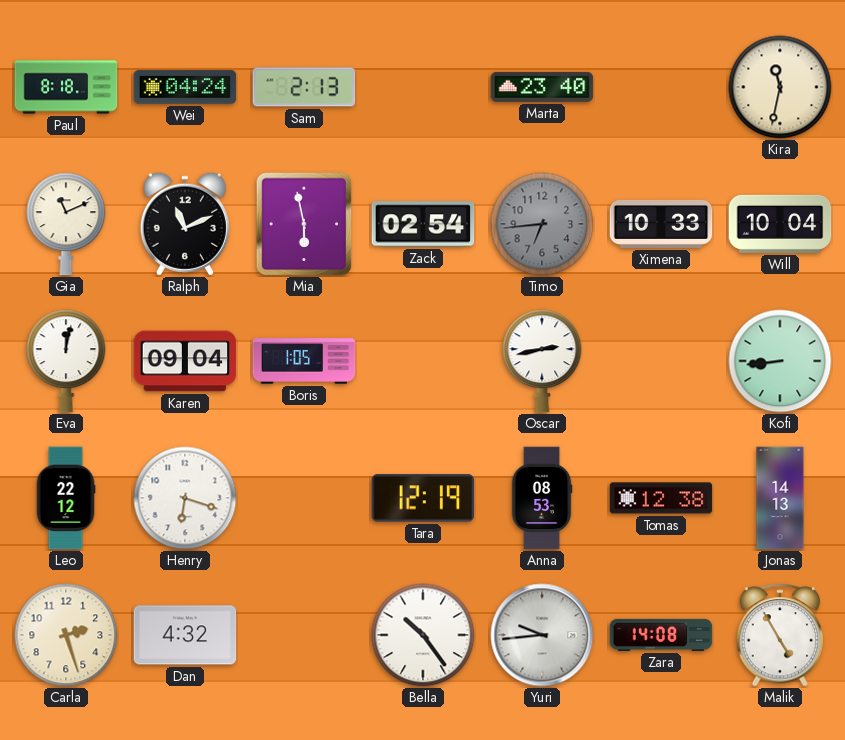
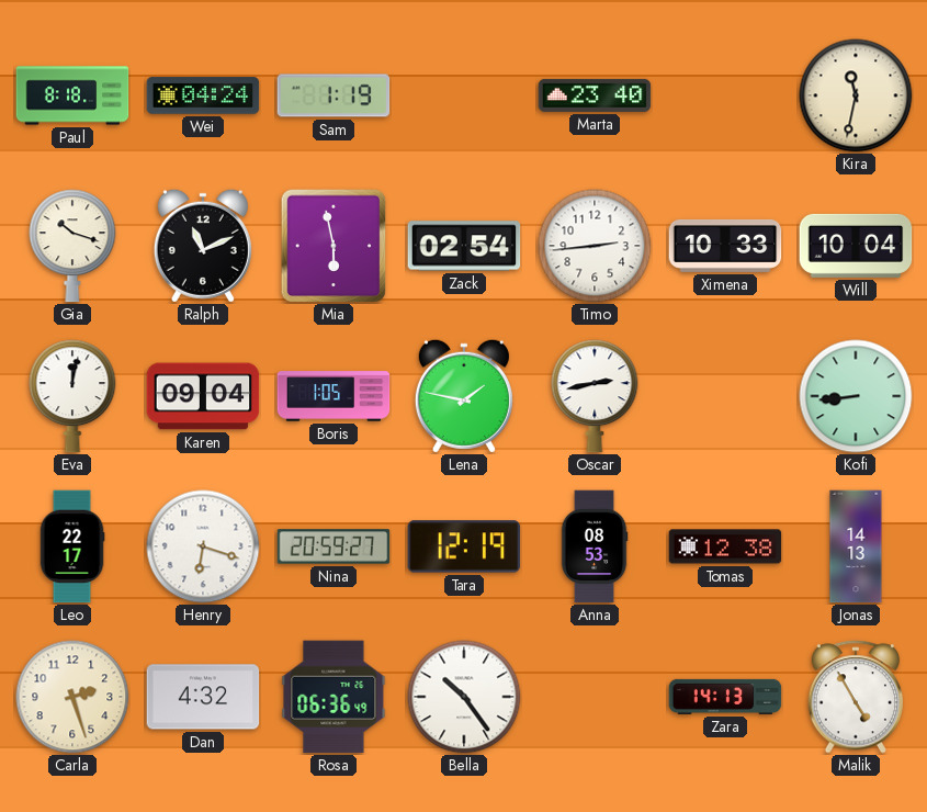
Sam: 2:13 -> 1:19
Gia: 11:11 -> 10:18
Timo: 6:44 -> 2:44
Timo dial: grey -> white
Lena: none -> 1:47
Leo: 22:12 -> 22:17
Nina: none -> 20:59
Rosa: none -> 06:36
Yuri: 9:44 -> none
Zara: 14:08 -> 14:13
